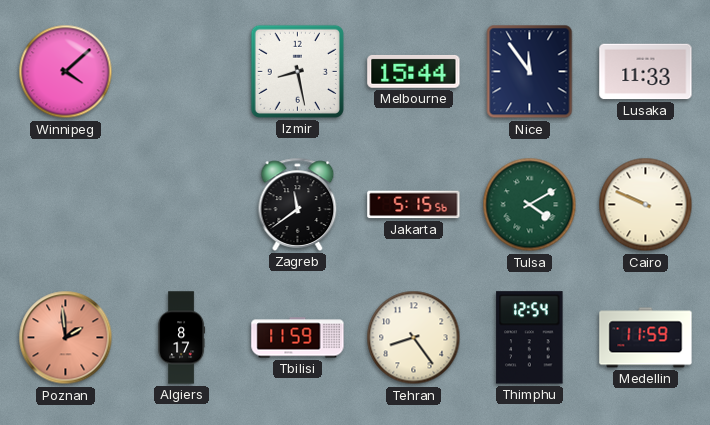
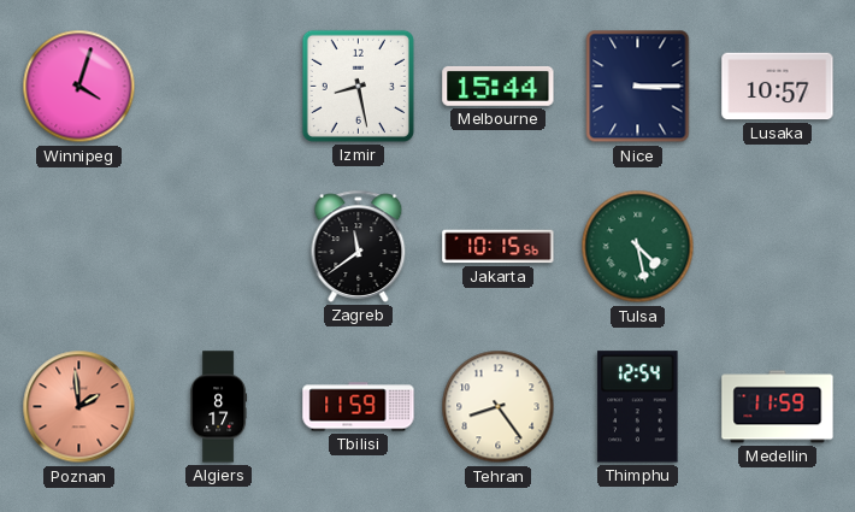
Winnipeg: 4:08 -> 4:03
Nice: 11:54 -> 3:15
Lusaka: 11:33 -> 10:57
Jakarta: 5:15 -> 10:15
Tulsa: 4:10 -> 4:28
Cairo: 9:49 -> none
